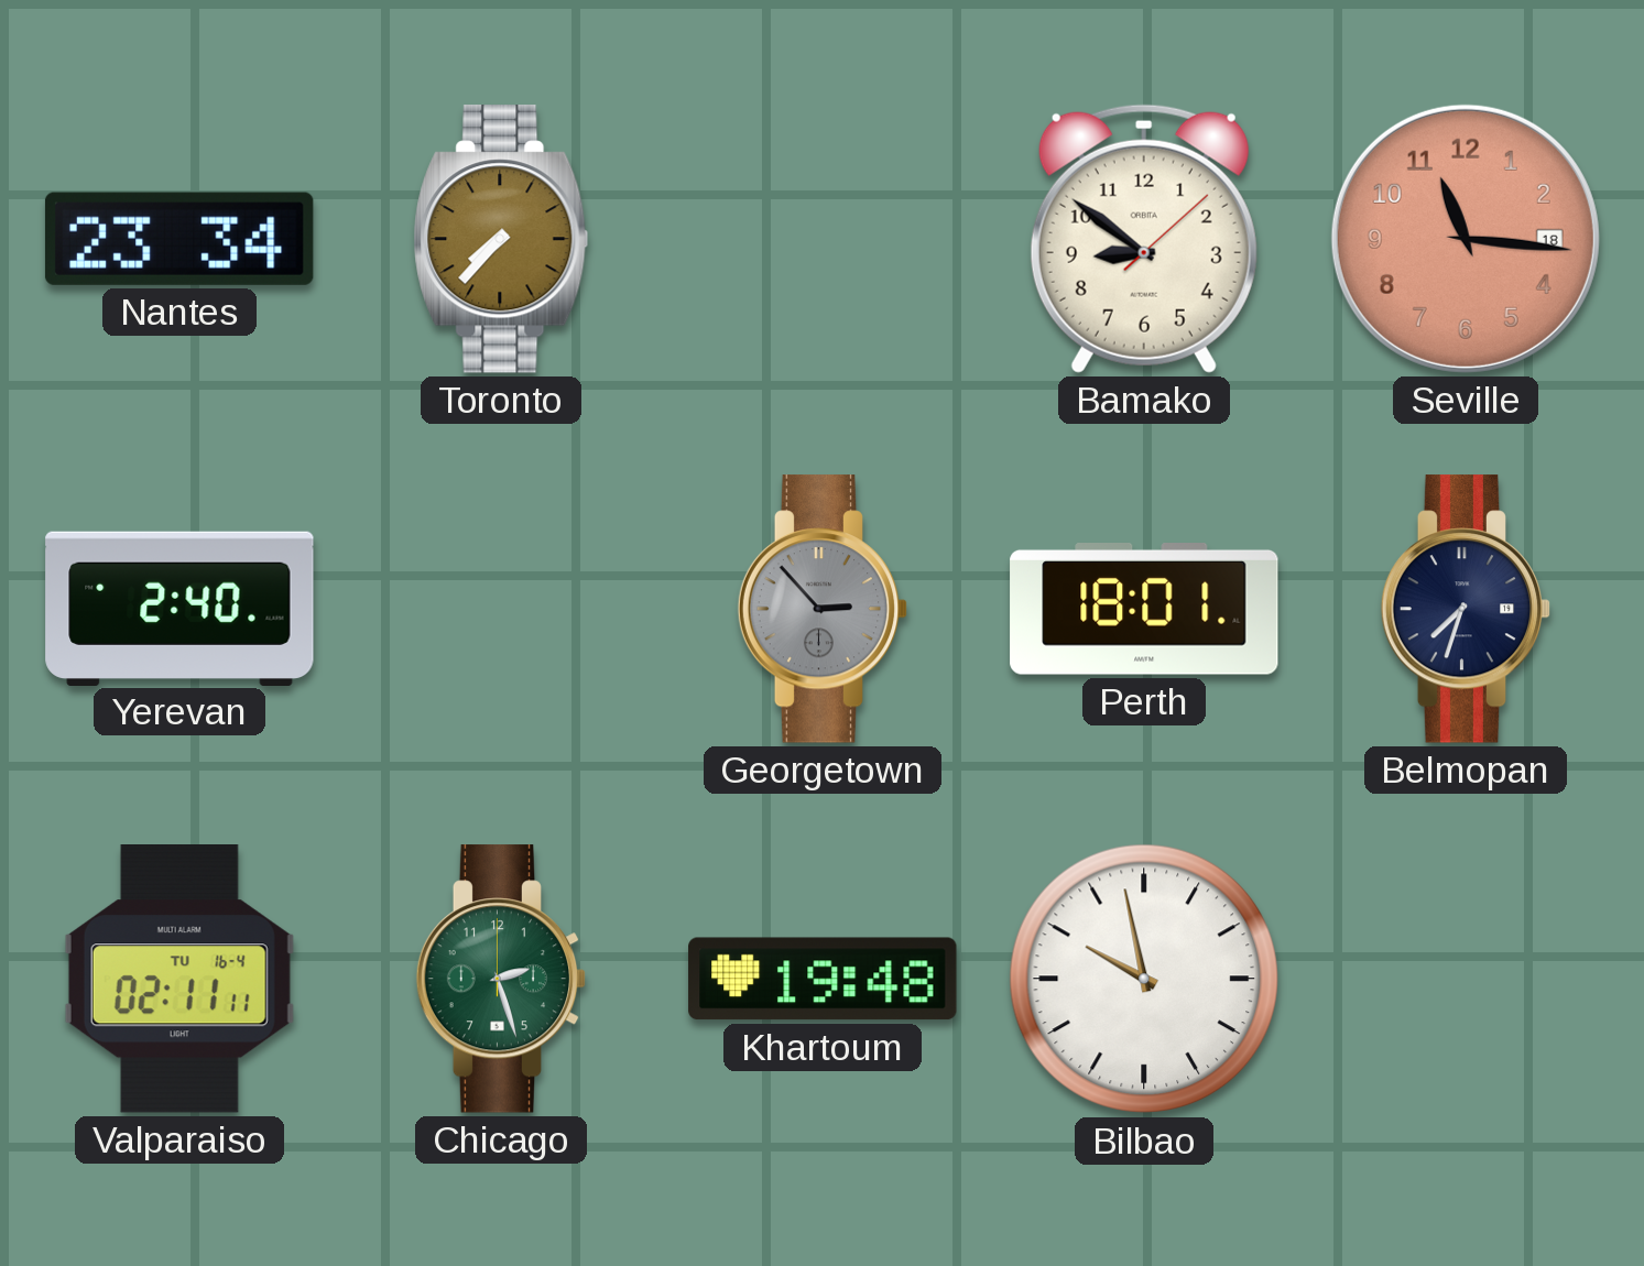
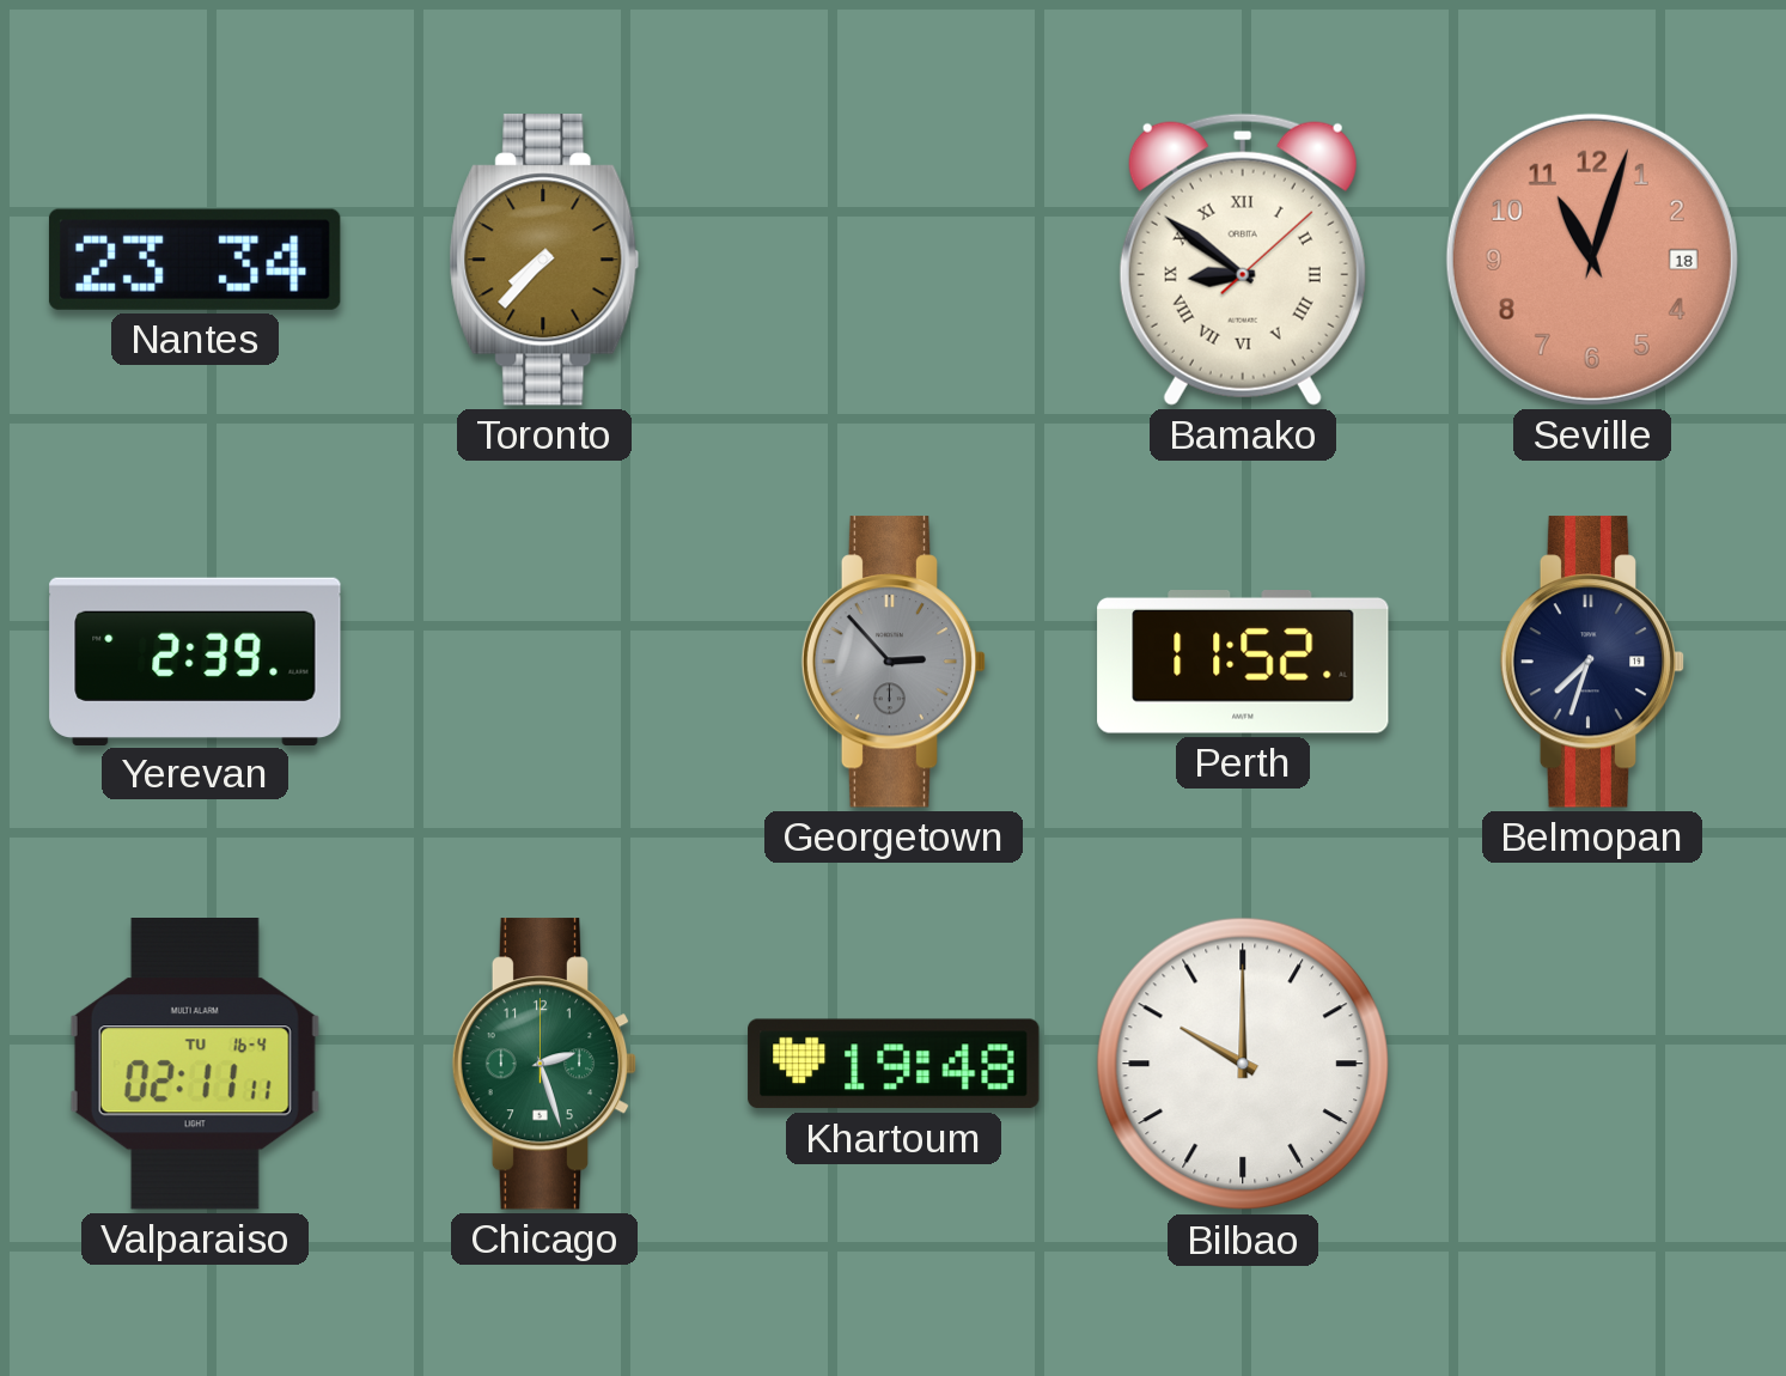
Bamako numerals: Arabic -> Roman
Seville: 11:16 -> 11:03
Yerevan: 2:40 -> 2:39
Perth: 18:01 -> 11:52
Bilbao: 9:58 -> 10:00
